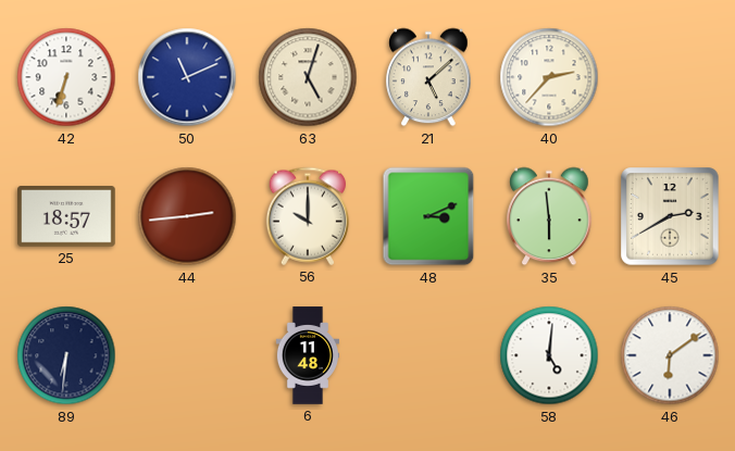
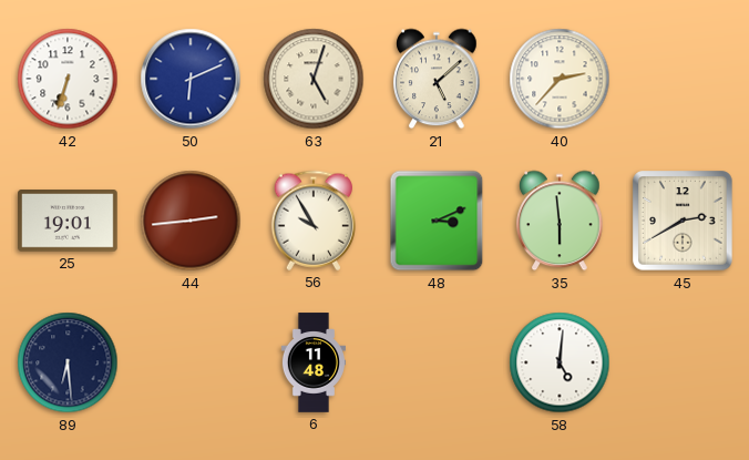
50: 11:11 -> 6:11
25: 18:57 -> 19:01
56: 10:00 -> 9:55
89: 6:31 -> 6:29
46: 6:09 -> none
